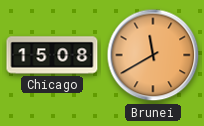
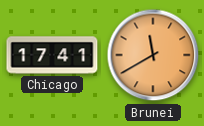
Chicago: 15:08 -> 17:41
